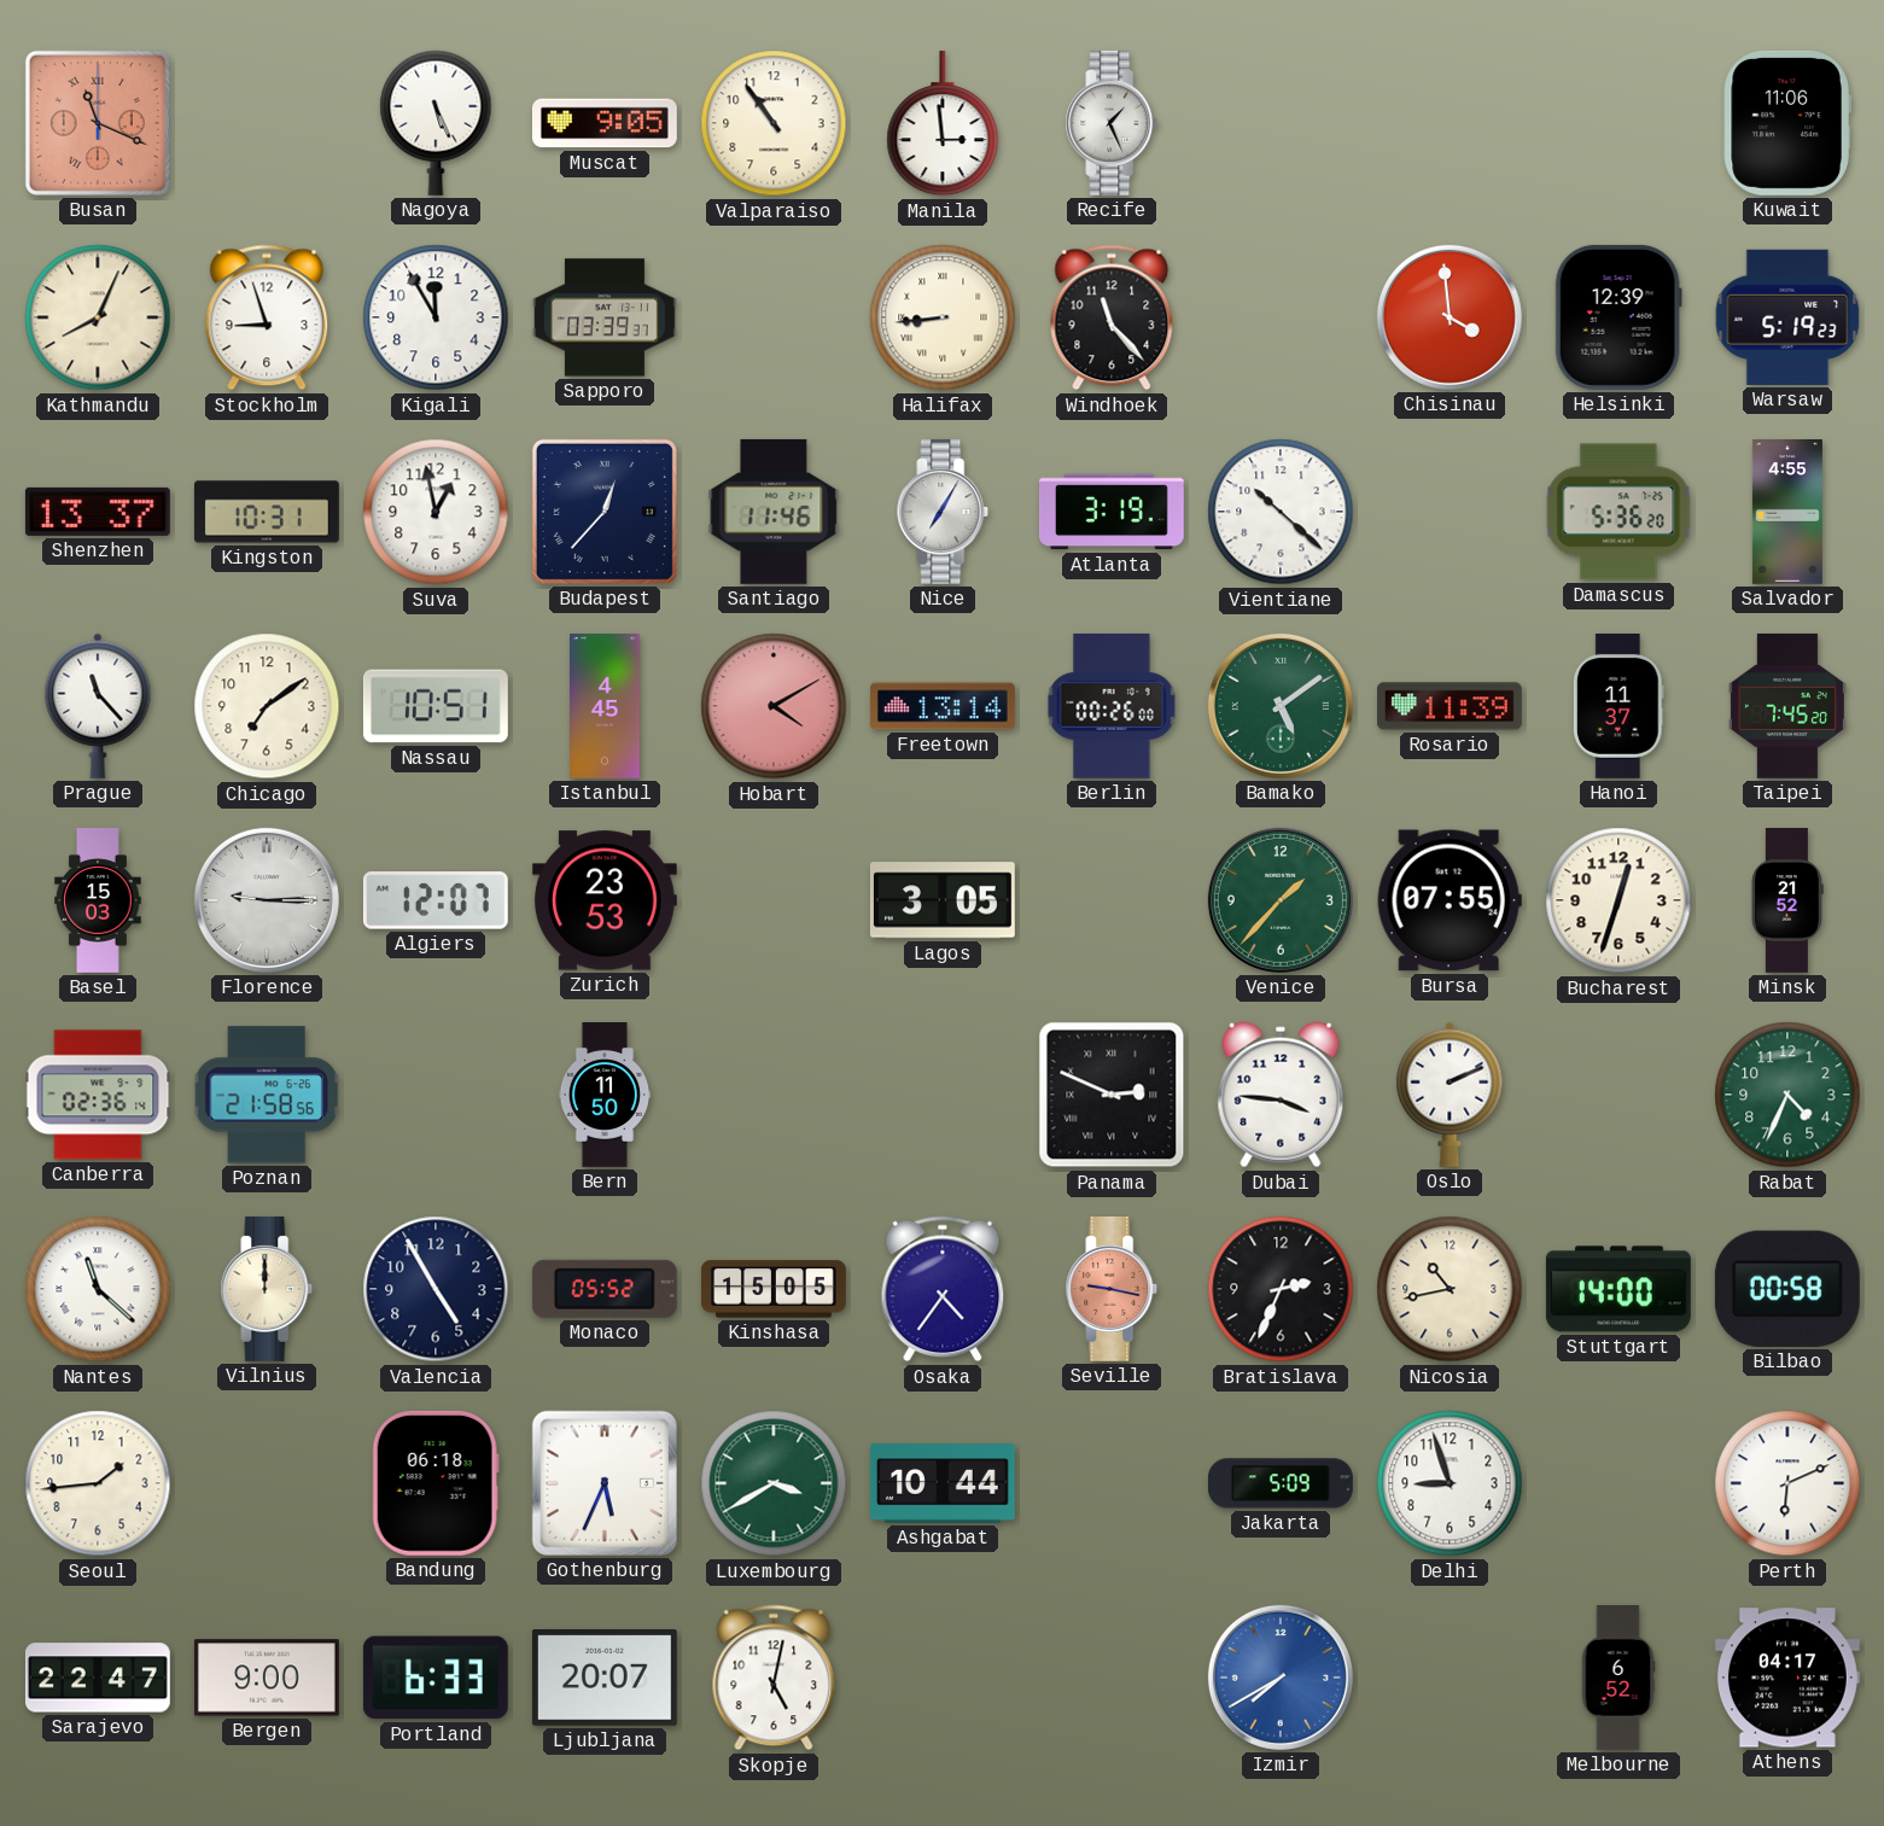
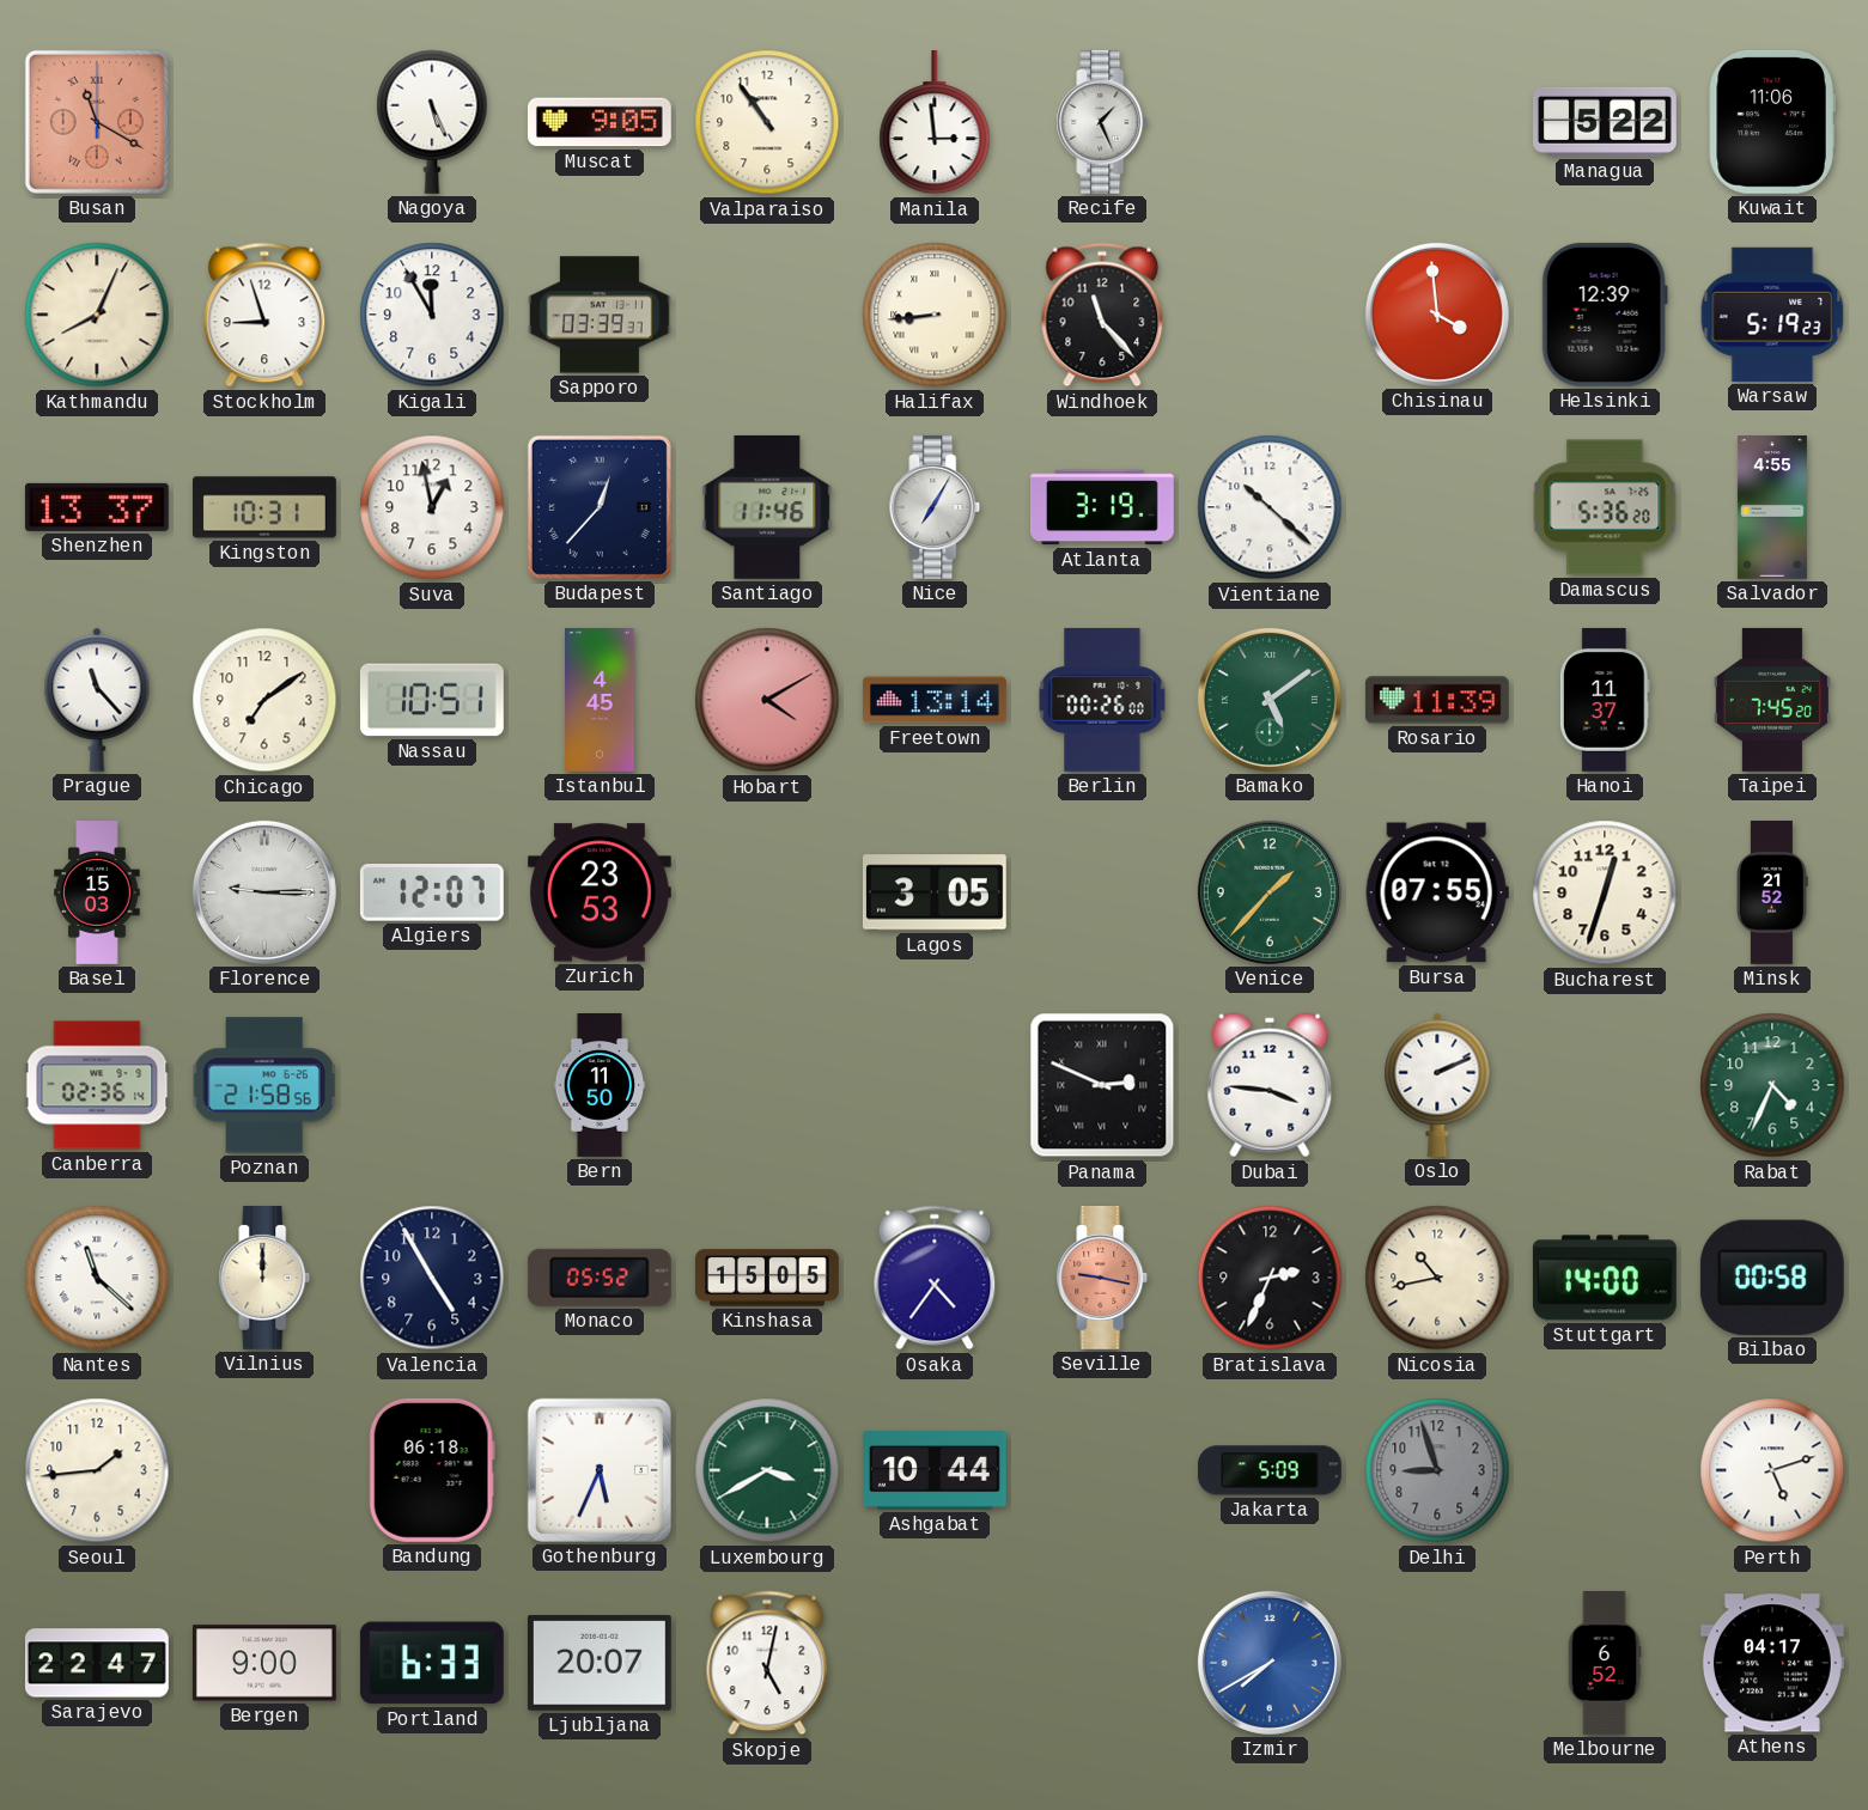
Busan: 11:19 -> 11:20
Managua: none -> 5:22
Delhi dial: white -> grey
Perth: 6:11 -> 5:12
